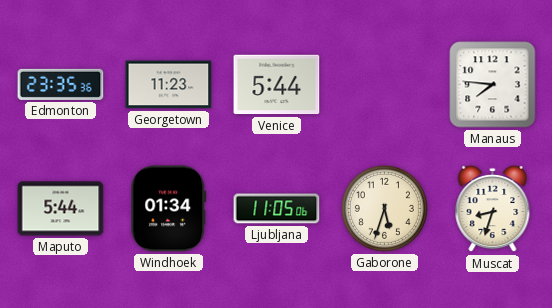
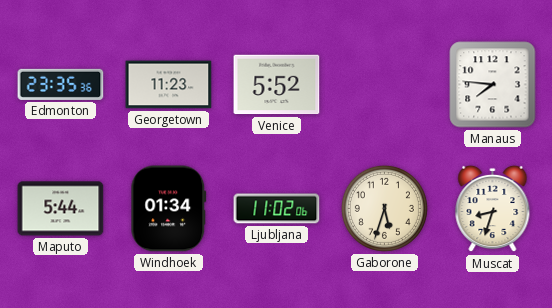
Venice: 5:44 -> 5:52
Ljubljana: 11:05 -> 11:02
